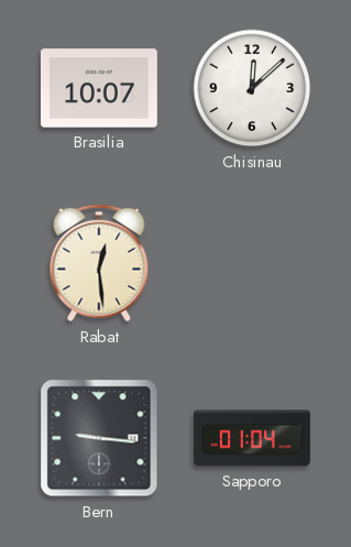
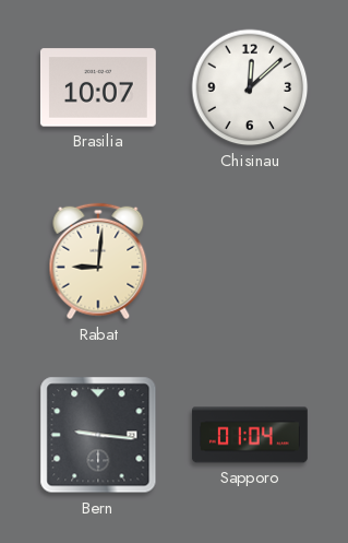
Rabat: 12:29 -> 9:01
